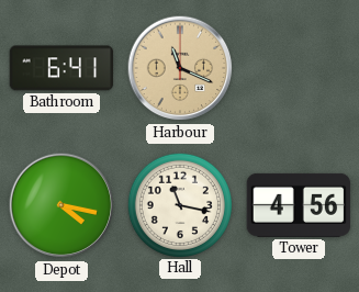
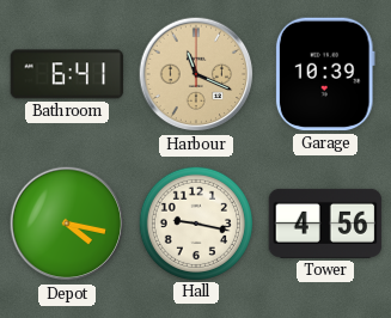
Garage: none -> 10:39
Hall: 11:17 -> 9:17
